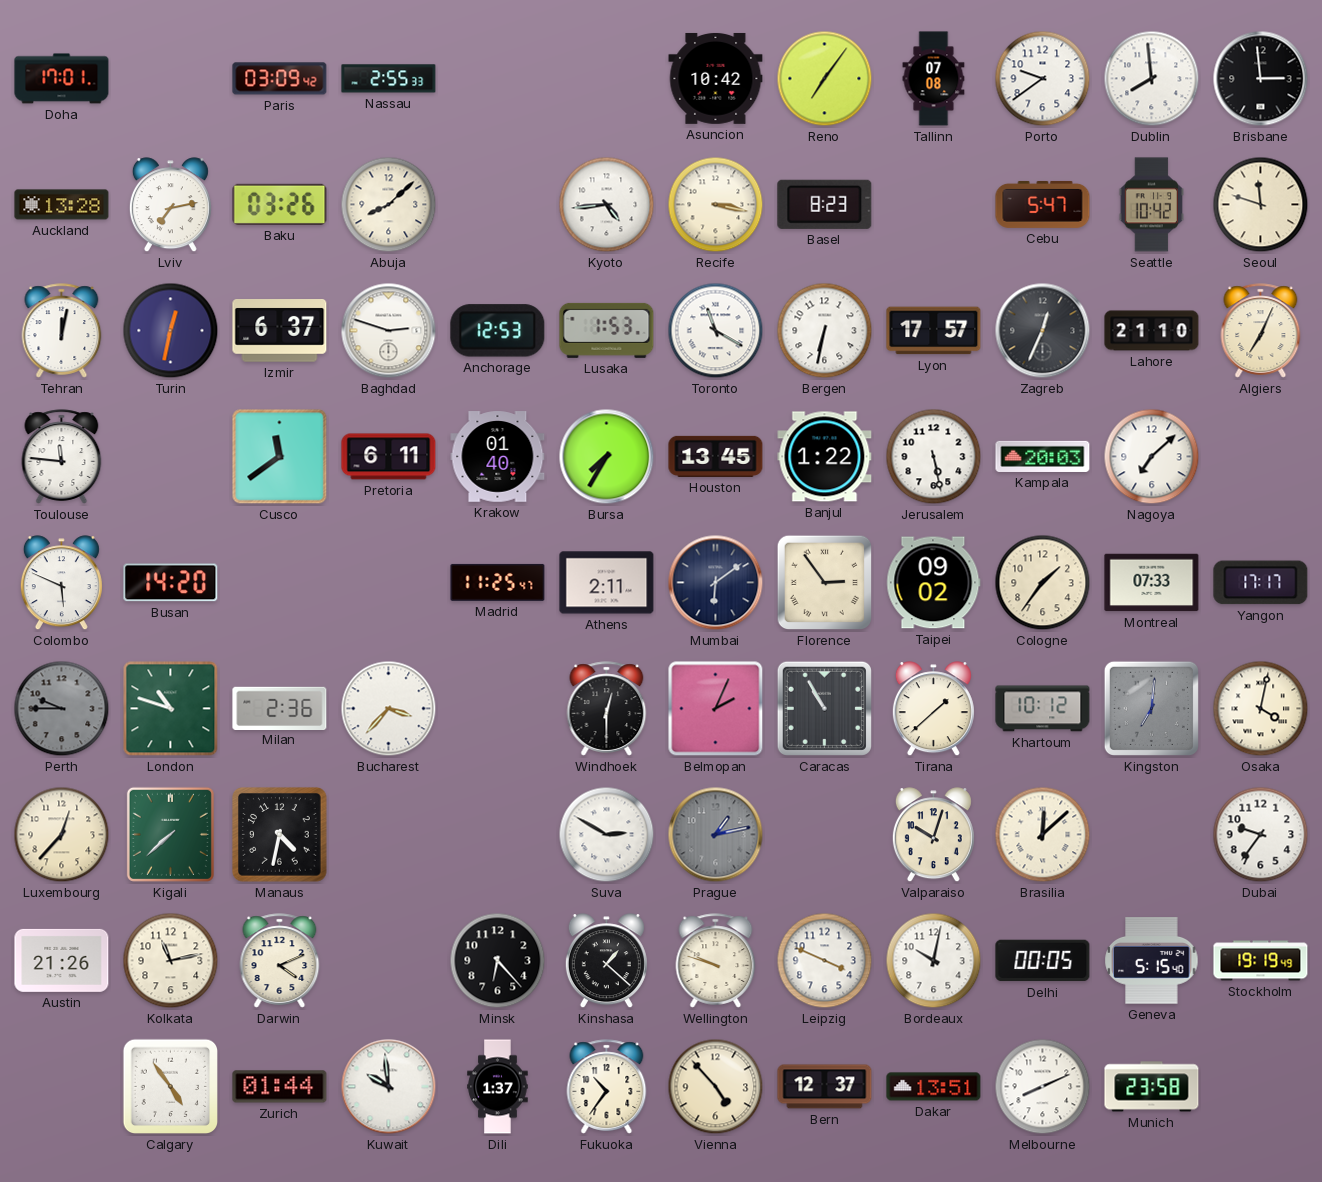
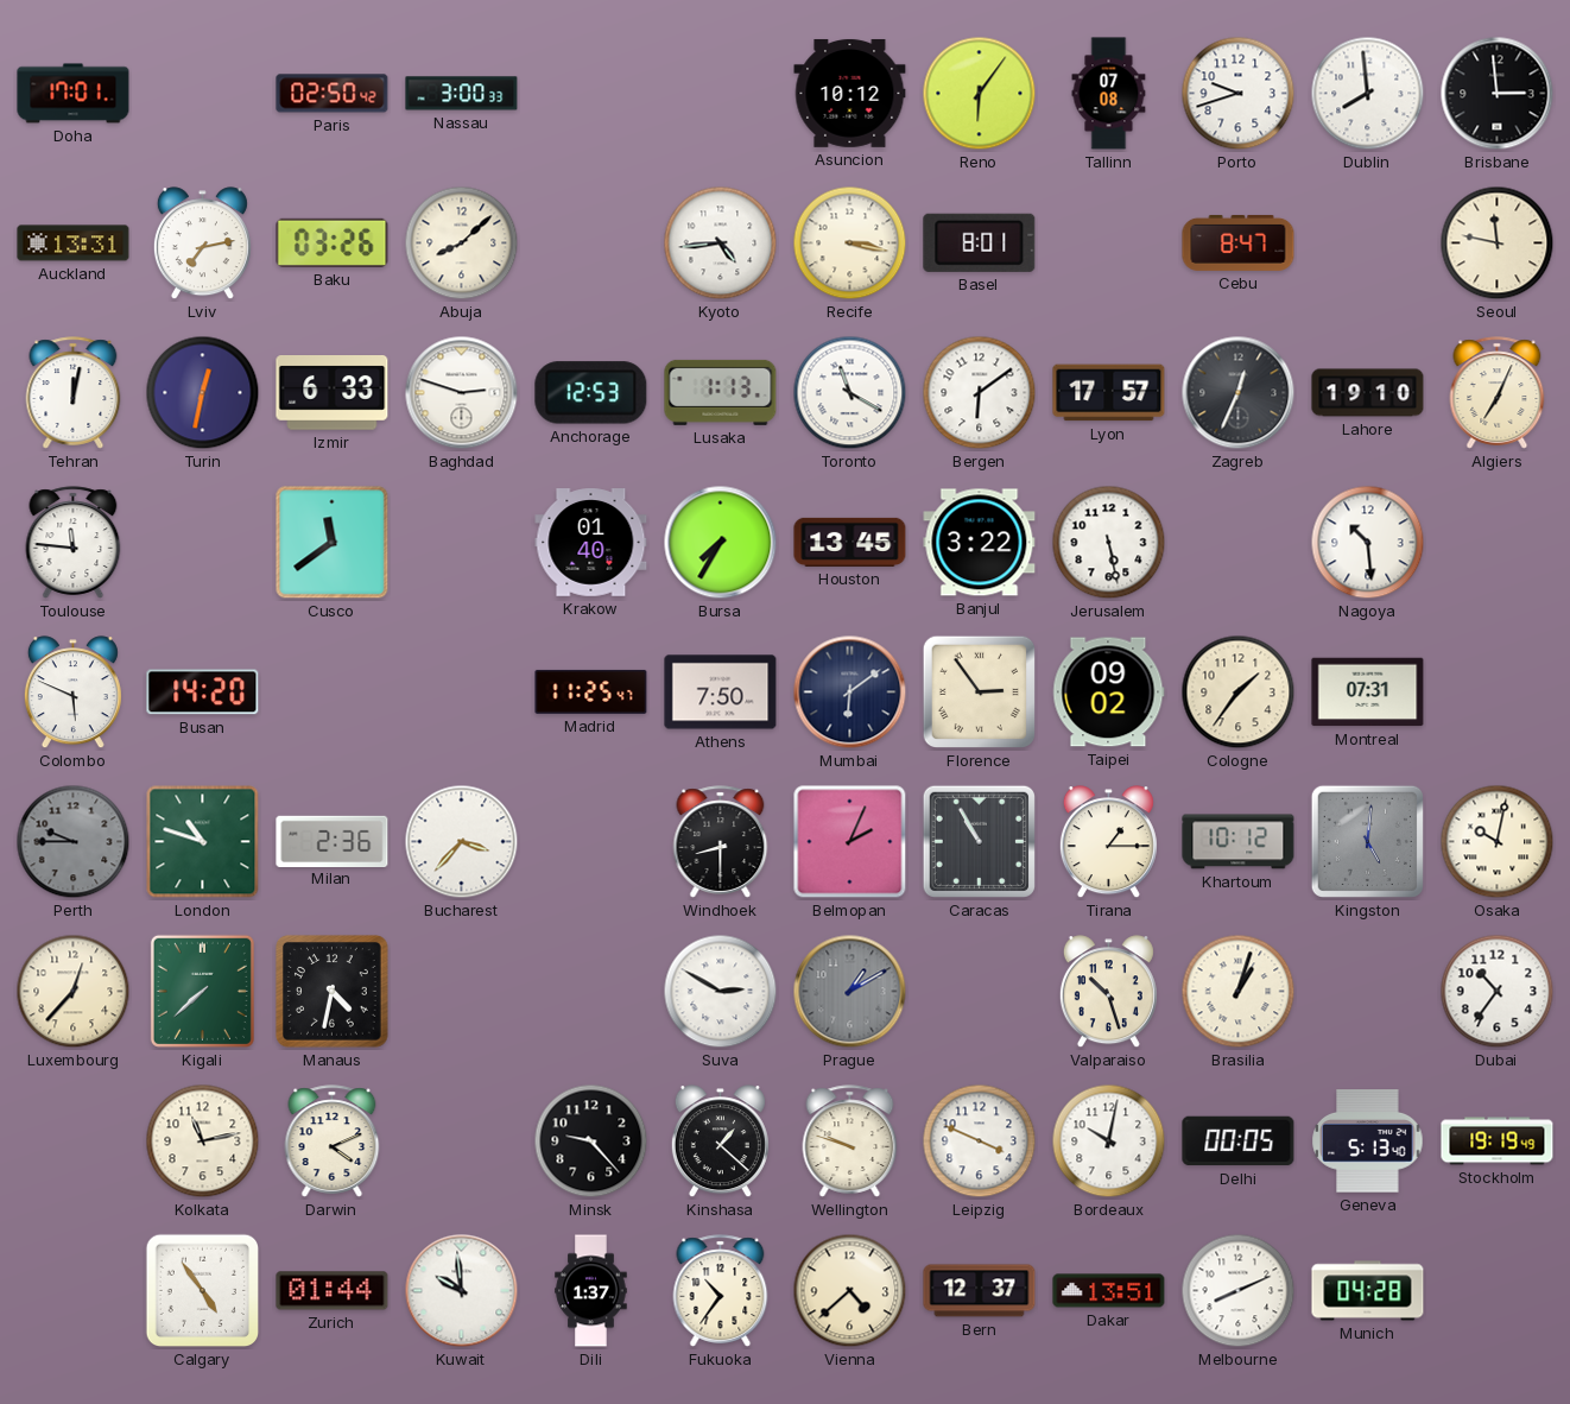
Paris: 03:09 -> 02:50
Nassau: 2:55 -> 3:00
Asuncion: 10:42 -> 10:12
Reno: 7:06 -> 6:06
Porto: 9:39 -> 9:42
Auckland: 13:28 -> 13:31
Basel: 8:23 -> 8:01
Cebu: 5:47 -> 8:47
Seattle: 10:42 -> none
Seoul: 11:48 -> 11:47
Izmir: 6:37 -> 6:33
Lusaka: 1:53 -> 1:13
Bergen: 6:32 -> 6:09
Lahore: 21:10 -> 19:10
Pretoria: 6:11 -> none
Banjul: 1:22 -> 3:22
Kampala: 20:03 -> none
Nagoya: 7:08 -> 10:29
Athens: 2:11 -> 7:50
Montreal: 07:33 -> 07:31
Yangon: 17:17 -> none
Windhoek: 12:30 -> 8:30
Tirana: 1:38 -> 1:15
Kingston: 7:01 -> 5:01
Osaka: 4:02 -> 10:02
Prague: 1:13 -> 1:10
Valparaiso: 10:03 -> 10:27
Brasilia: 12:08 -> 1:03
Dubai: 9:36 -> 10:36
Austin: 21:26 -> none
Minsk: 6:23 -> 9:23
Geneva: 5:15 -> 5:13
Vienna: 4:53 -> 4:38
Munich: 23:58 -> 04:28
